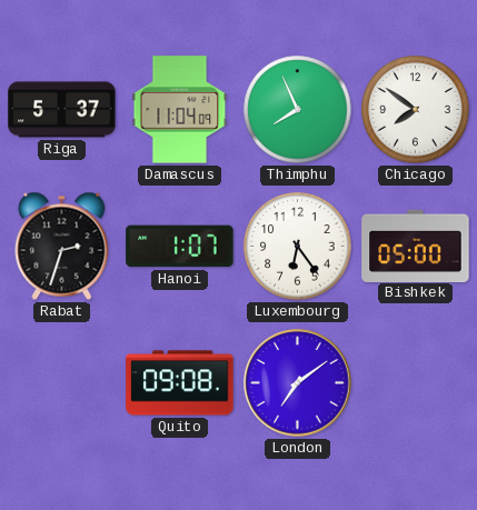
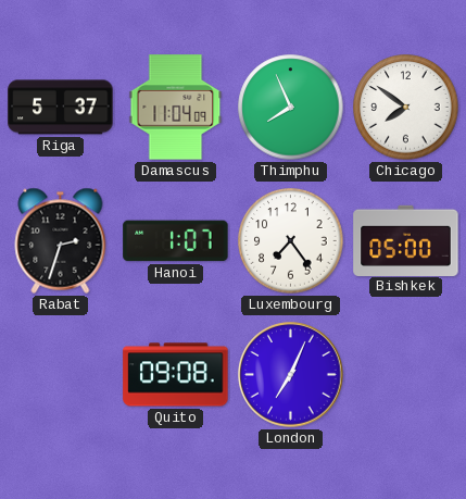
Luxembourg: 6:24 -> 7:24
London: 7:09 -> 7:04
